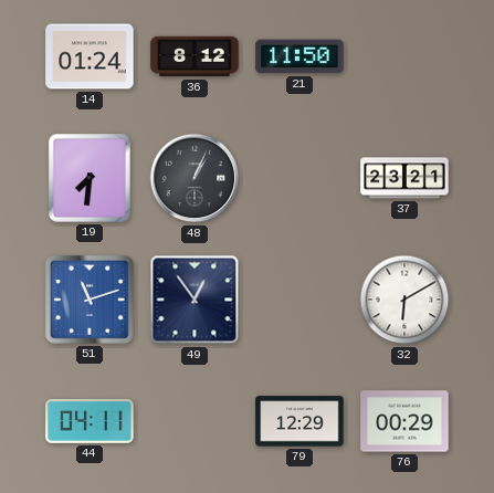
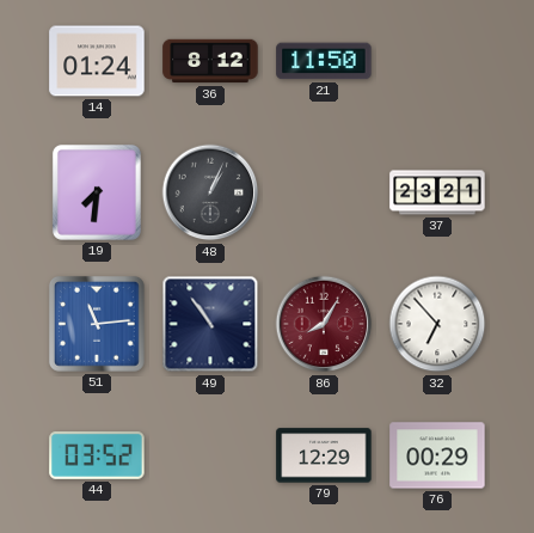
51: 11:12 -> 11:14
49: 12:54 -> 10:54
86: none -> 8:05
32: 6:10 -> 6:53
44: 04:11 -> 03:52
